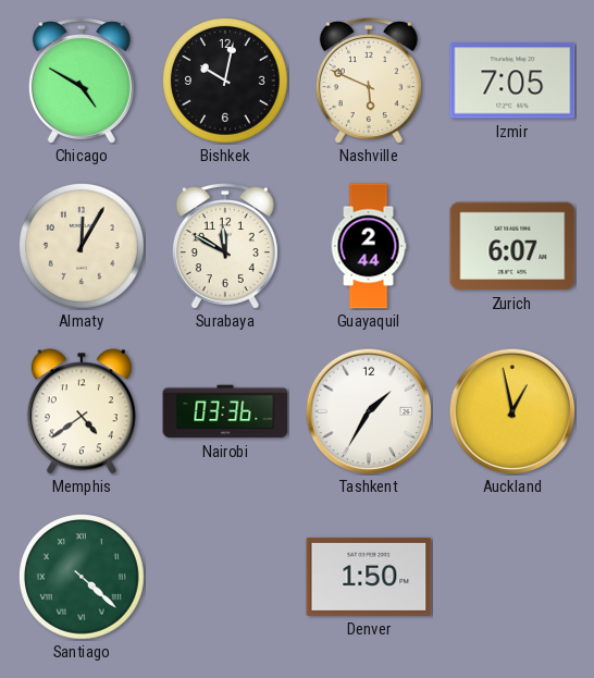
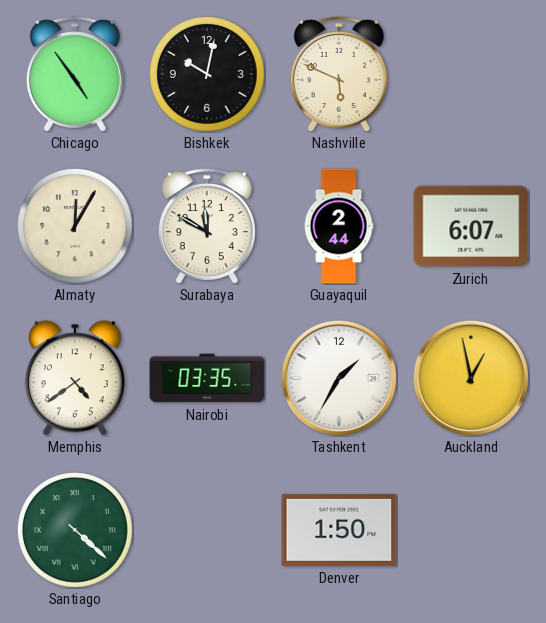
Chicago: 4:50 -> 4:54
Izmir: 7:05 -> none
Nairobi: 03:36 -> 03:35
